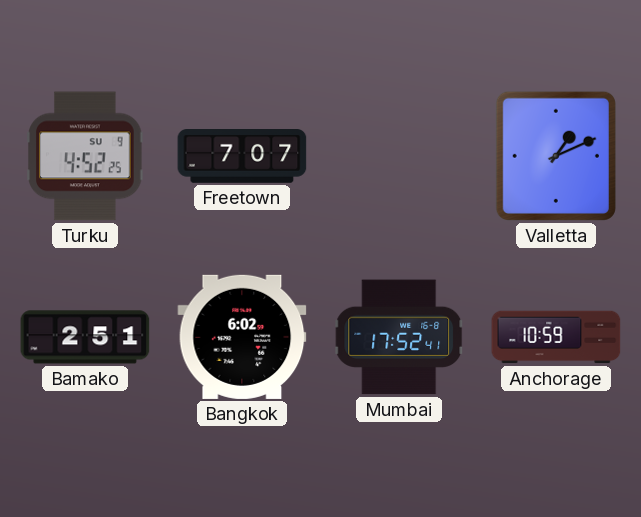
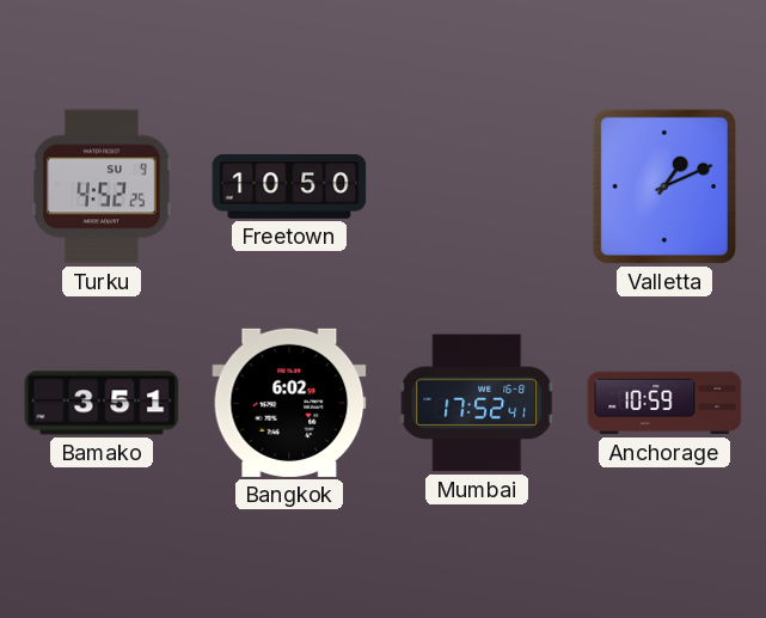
Freetown: 7:07 -> 10:50
Bamako: 2:51 -> 3:51
